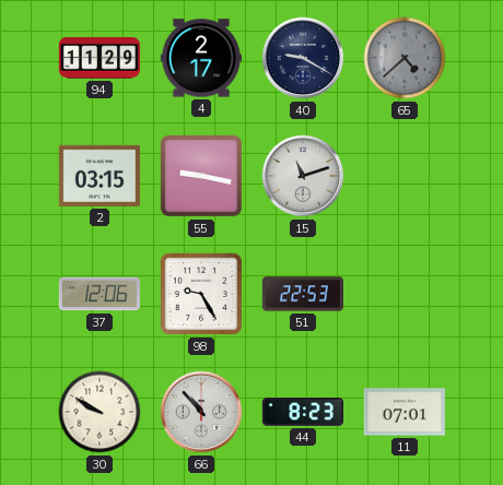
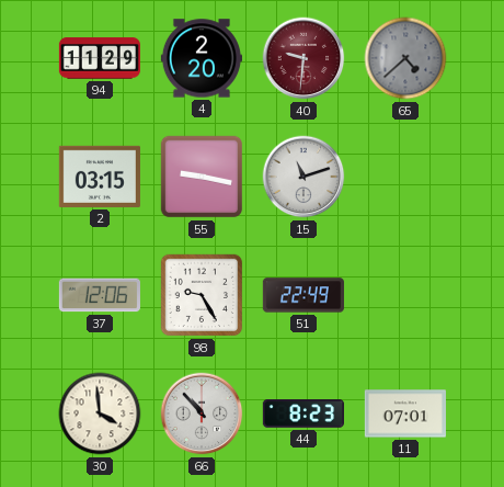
4: 2:17 -> 2:20
40: 9:20 -> 9:31
40 dial: navy -> burgundy
51: 22:53 -> 22:49
30: 9:50 -> 3:59
